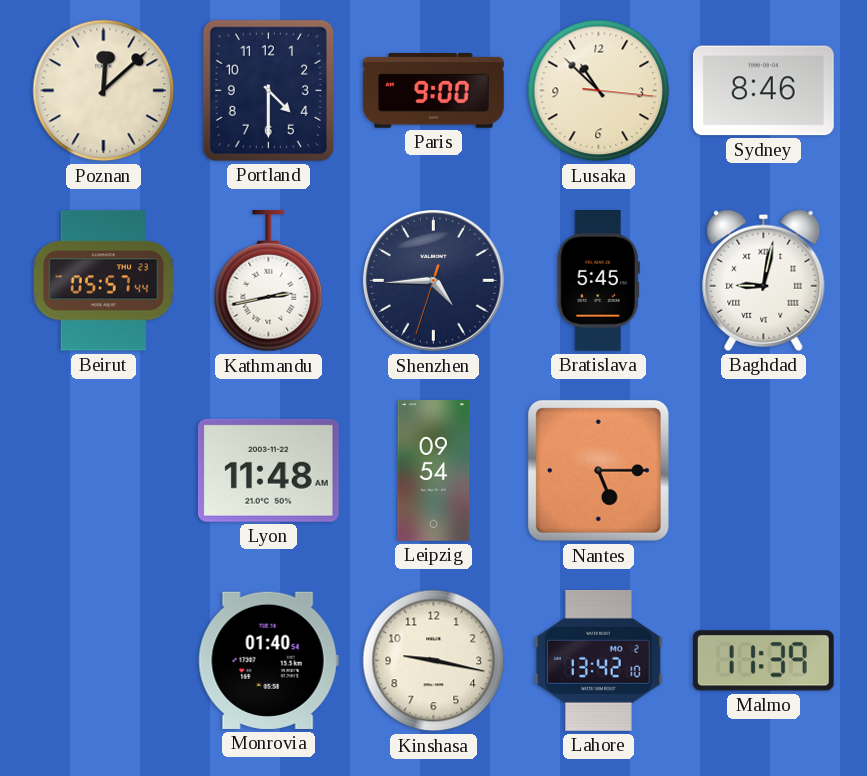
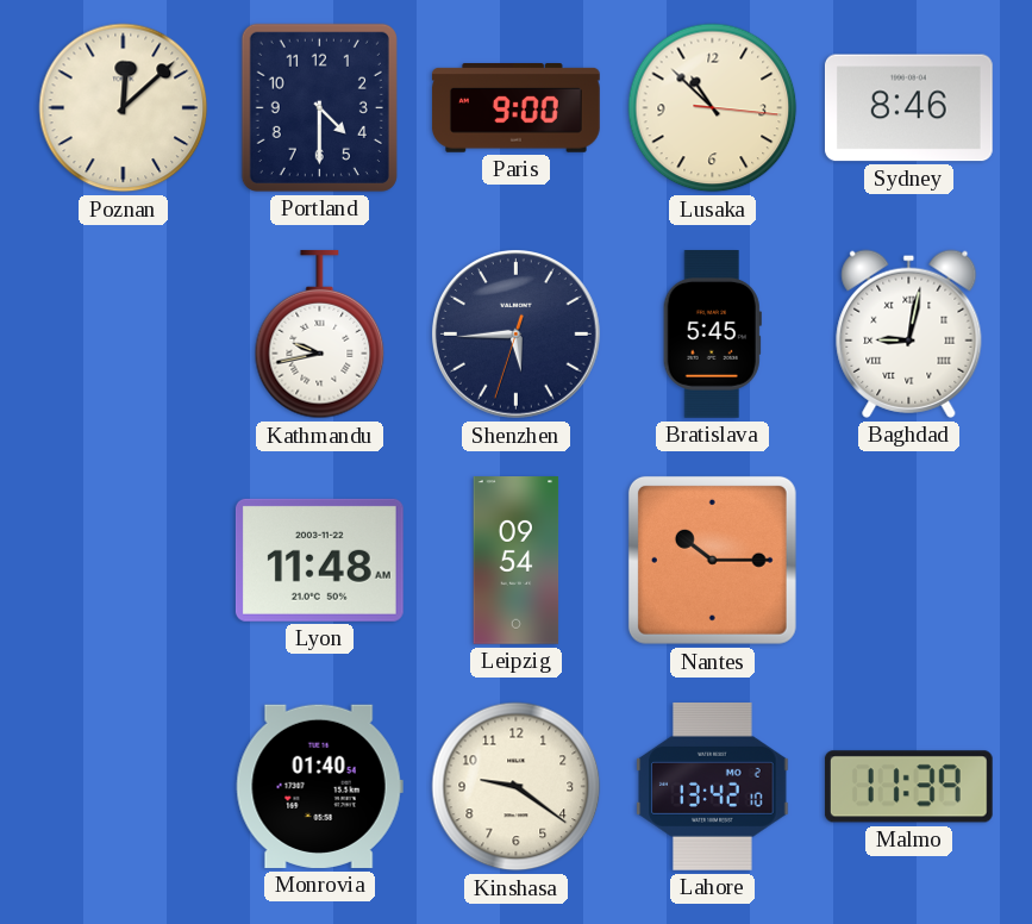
Beirut: 05:57 -> none
Kathmandu: 2:43 -> 9:43
Shenzhen: 4:44 -> 5:44
Nantes: 5:15 -> 10:15
Kinshasa: 9:17 -> 9:21
